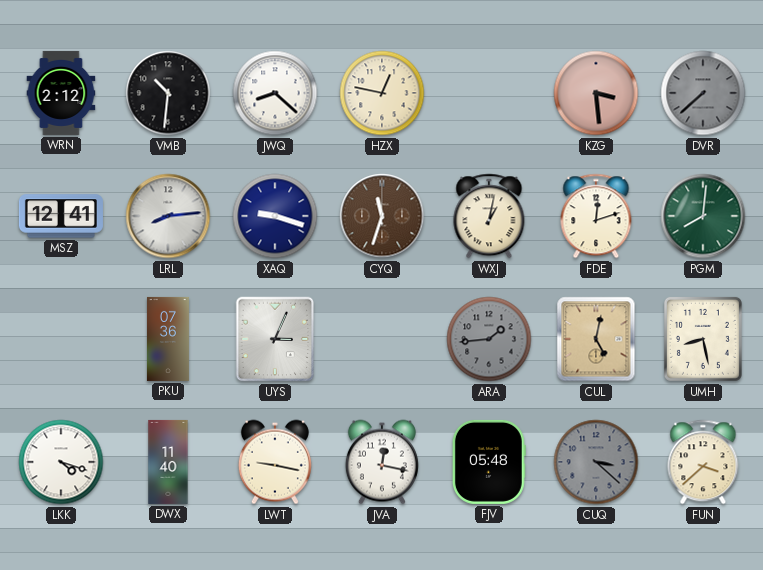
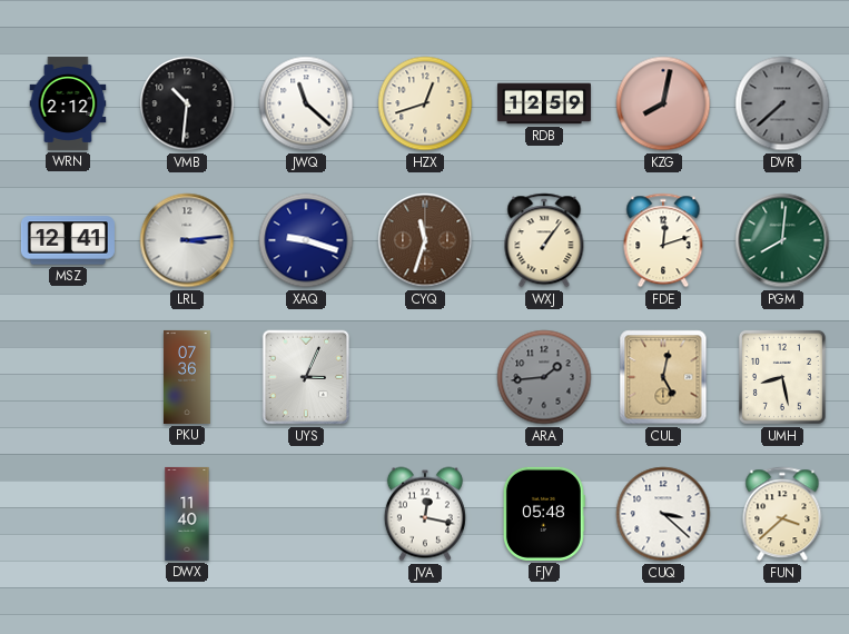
JWQ: 8:22 -> 11:22
HZX: 12:47 -> 12:42
RDB: none -> 12:59
KZG: 3:29 -> 8:02
LRL: 8:14 -> 3:14
WXJ: 1:02 -> 1:06
LKK: 4:18 -> none
LWT: 9:17 -> none
CUQ dial: grey -> white
